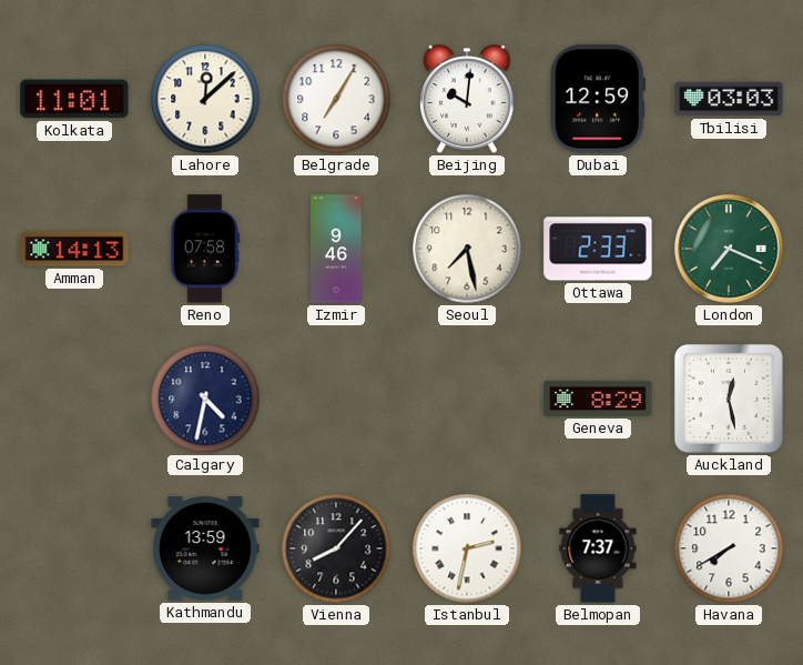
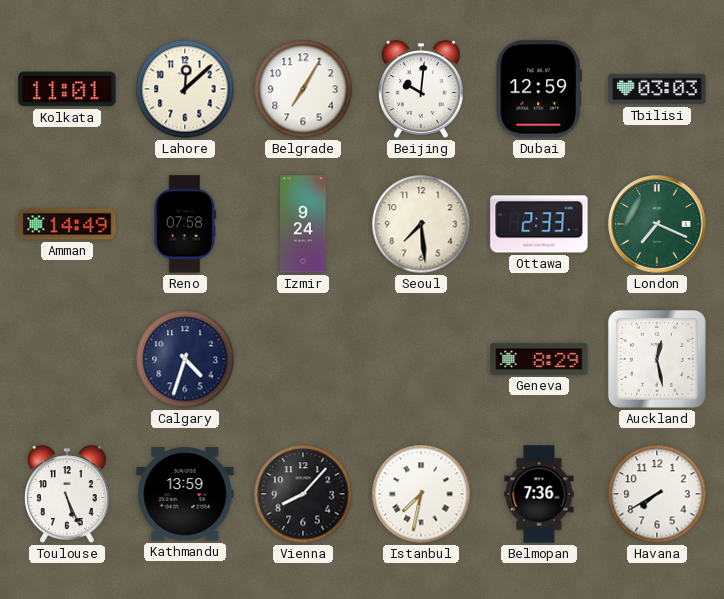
Amman: 14:13 -> 14:49
Izmir: 9:46 -> 9:24
Seoul: 7:28 -> 7:29
Calgary: 4:32 -> 4:33
Toulouse: none -> 5:26
Istanbul: 2:32 -> 7:32
Belmopan: 7:37 -> 7:36
